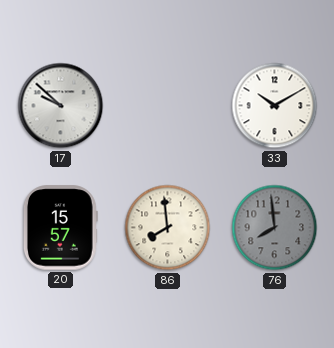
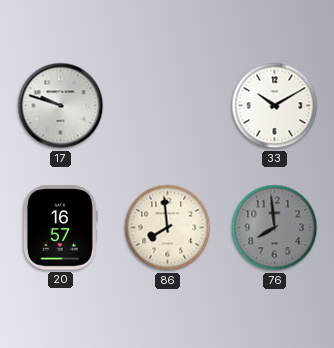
17: 9:52 -> 9:48
20: 15:57 -> 16:57
